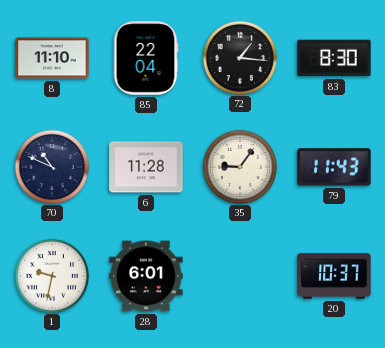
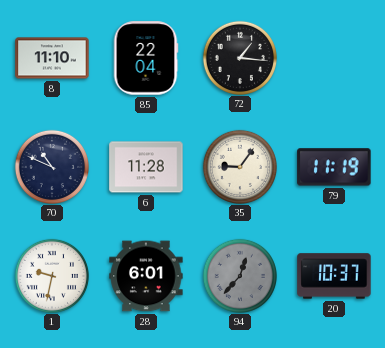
83: 8:30 -> none
79: 11:43 -> 11:19
94: none -> 12:37
